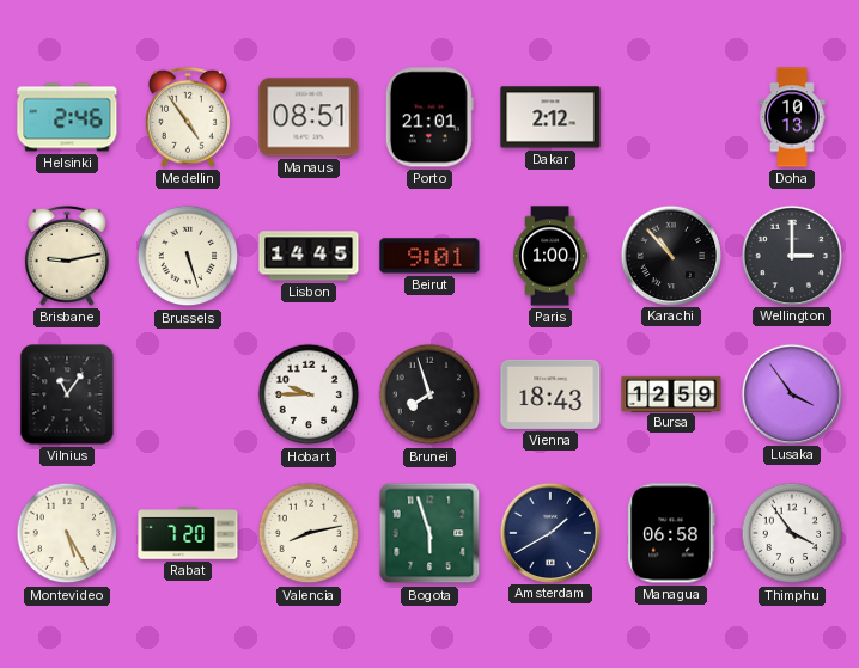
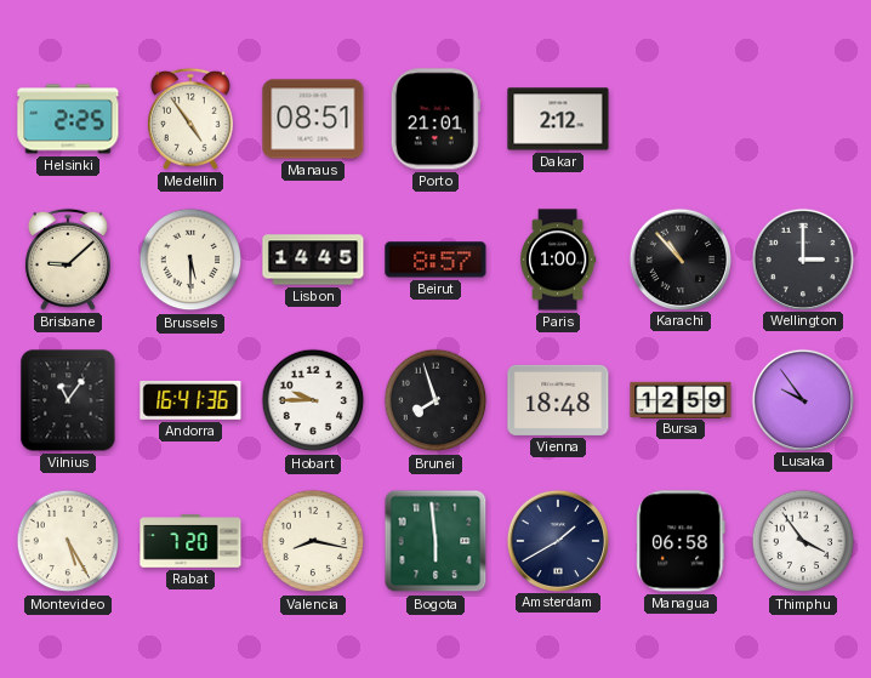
Helsinki: 2:46 -> 2:25
Doha: 10:13 -> none
Brisbane: 9:13 -> 9:08
Brussels: 5:27 -> 5:30
Beirut: 9:01 -> 8:57
Andorra: none -> 16:41
Vienna: 18:43 -> 18:48
Lusaka: 3:54 -> 9:54
Valencia: 8:13 -> 8:17
Bogota: 5:57 -> 5:59
